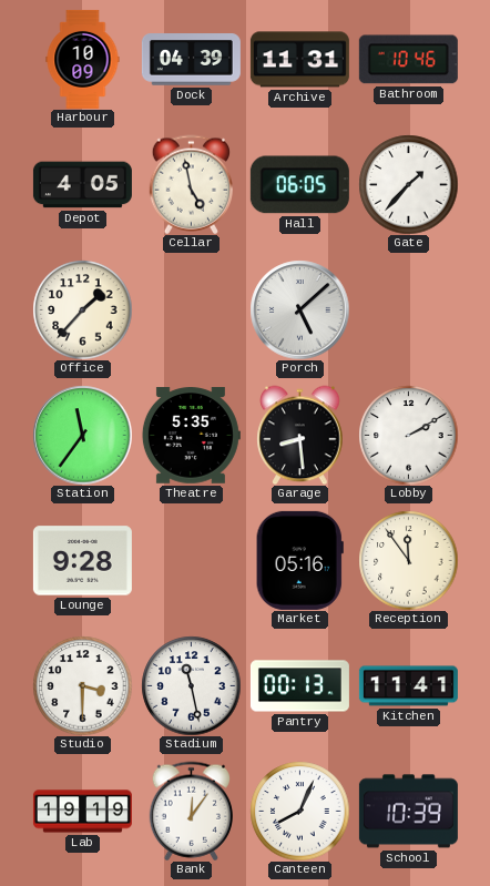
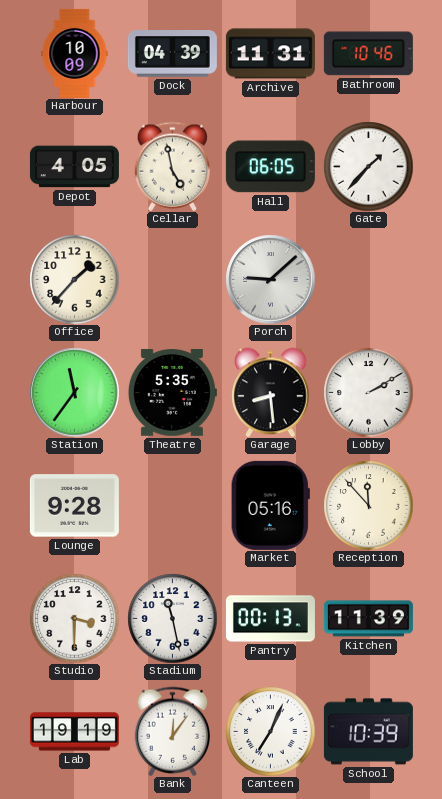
Porch: 5:08 -> 9:08
Reception: 11:54 -> 11:53
Kitchen: 11:41 -> 11:39
Canteen: 8:04 -> 7:04
